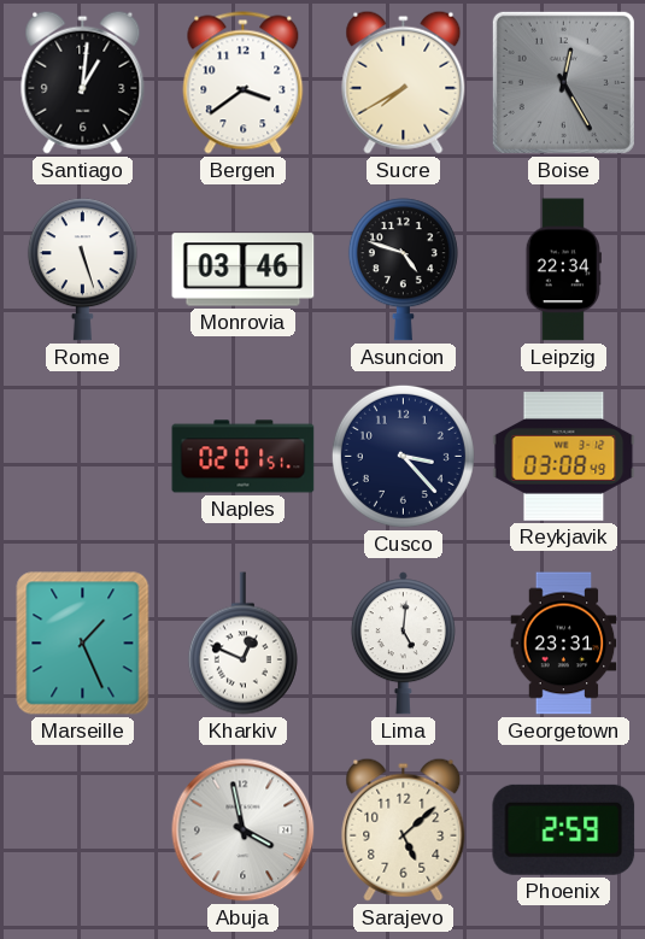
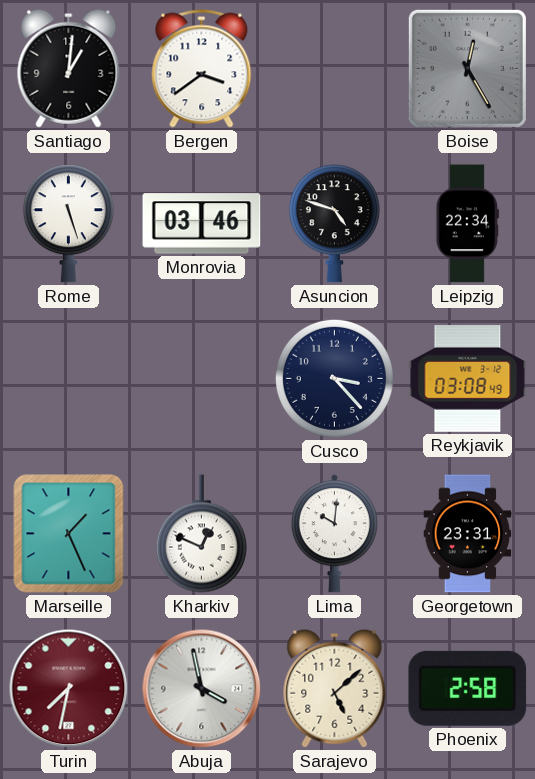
Sucre: 7:40 -> none
Naples: 02:01 -> none
Lima: 5:01 -> 10:01
Turin: none -> 7:32
Phoenix: 2:59 -> 2:58
